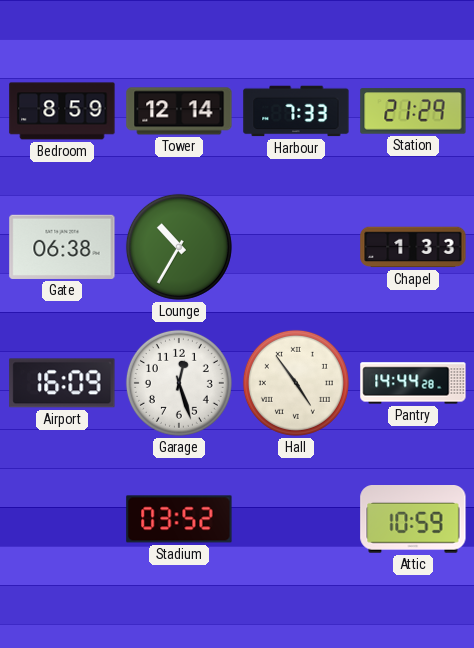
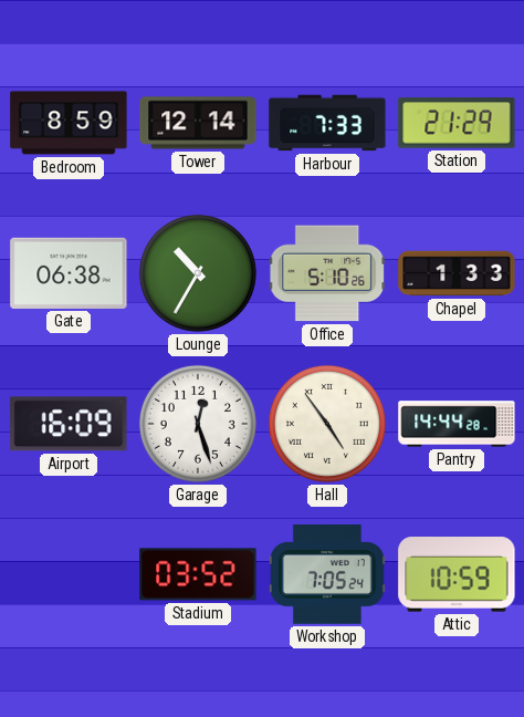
Office: none -> 5:10
Workshop: none -> 7:05
